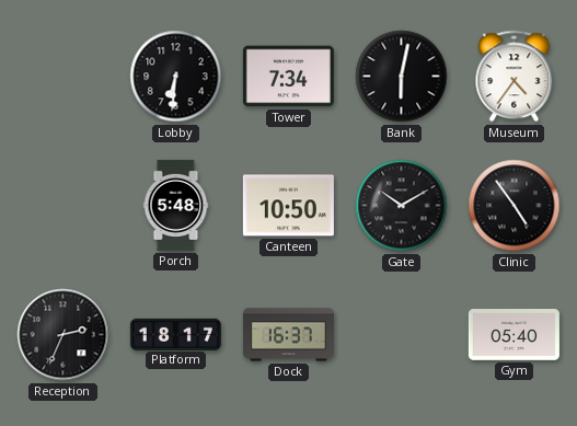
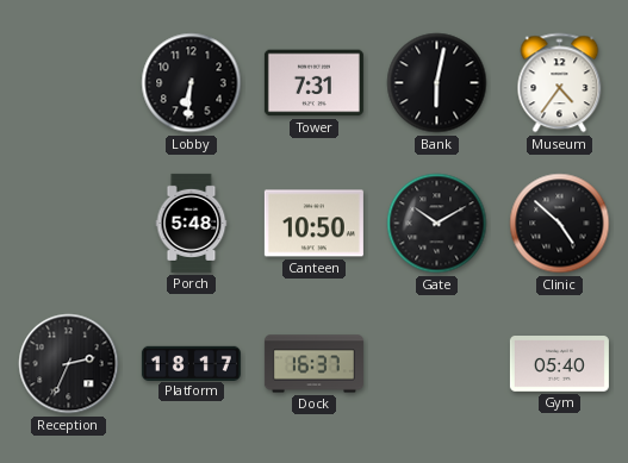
Tower: 7:34 -> 7:31
Clinic: 4:54 -> 4:52
